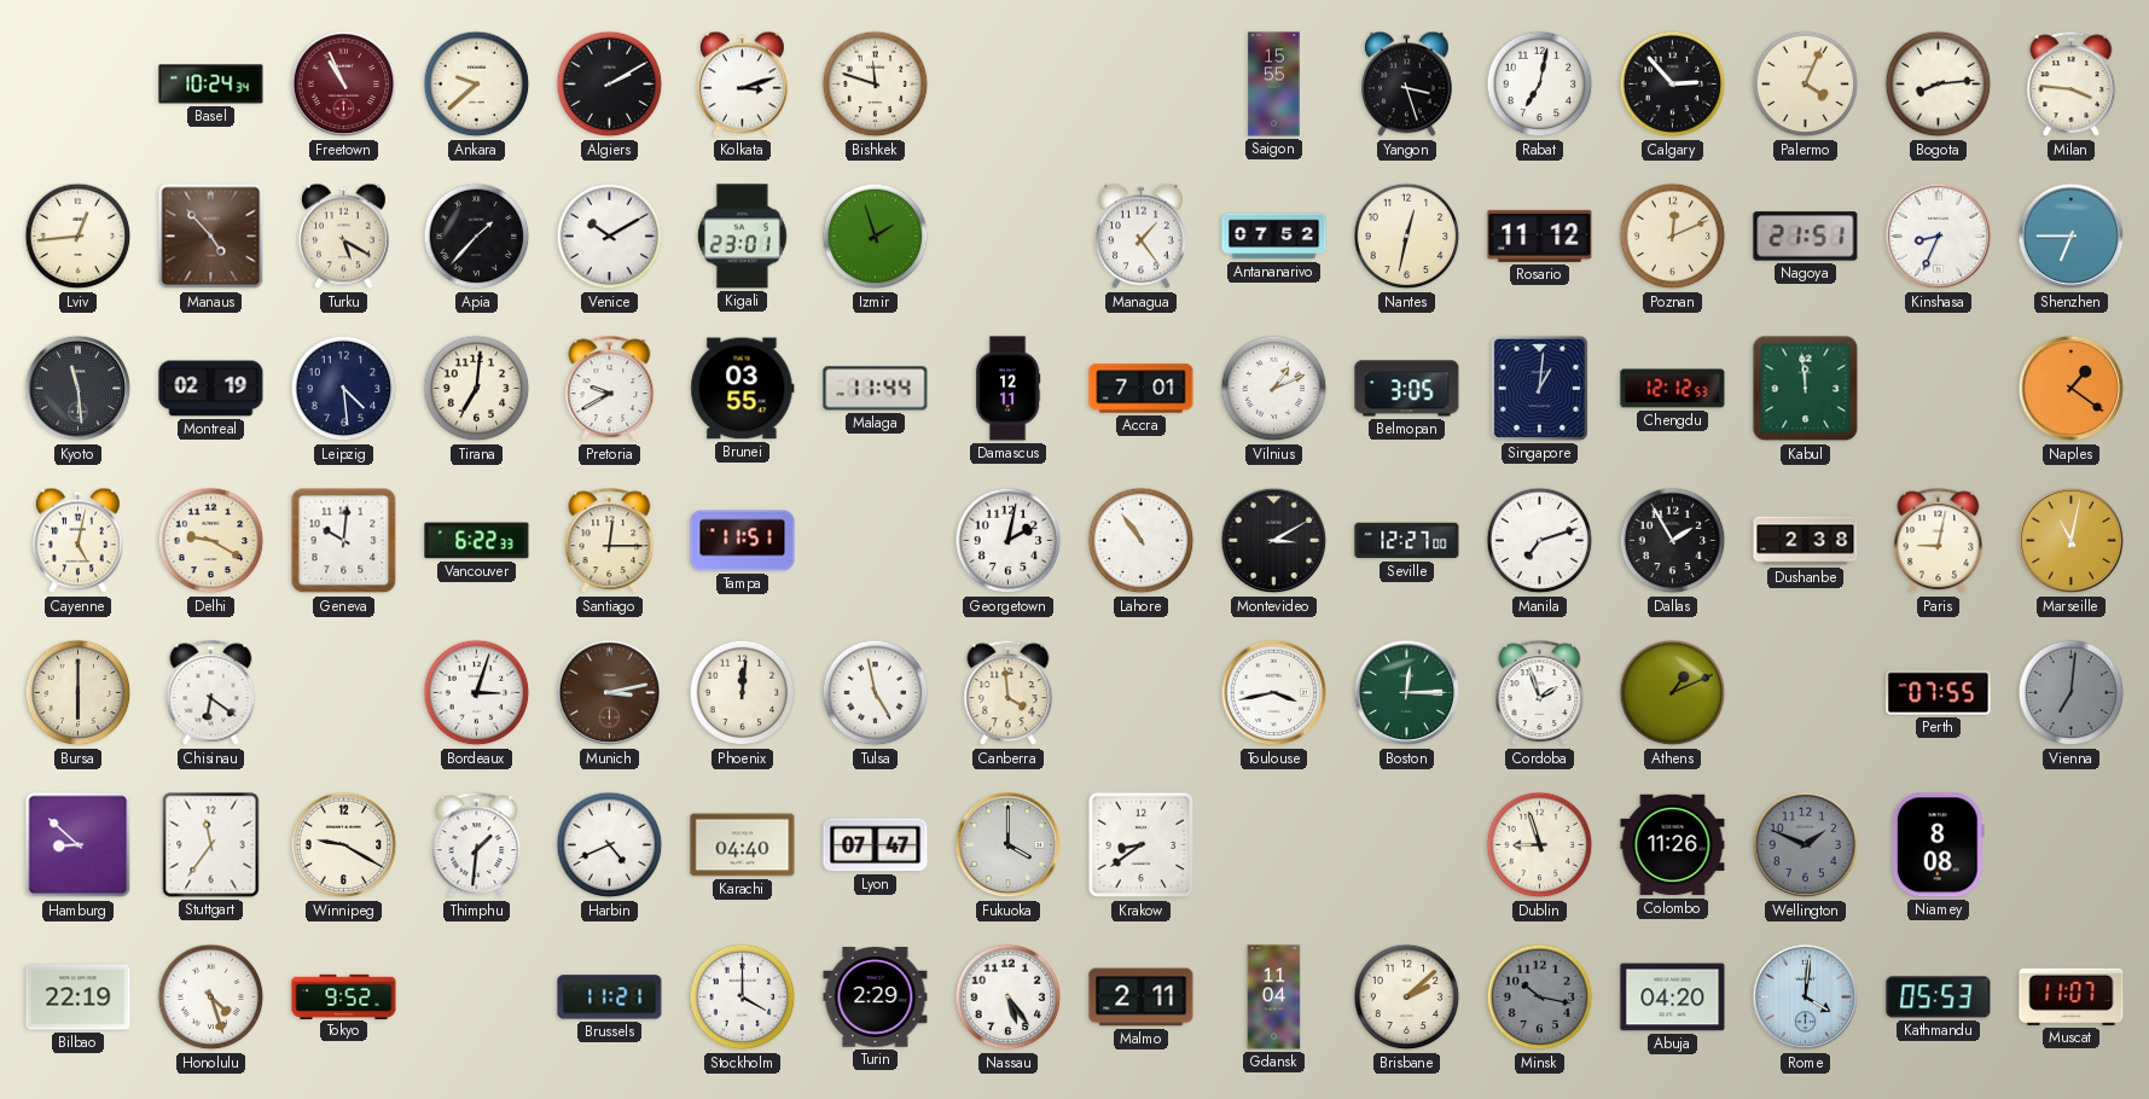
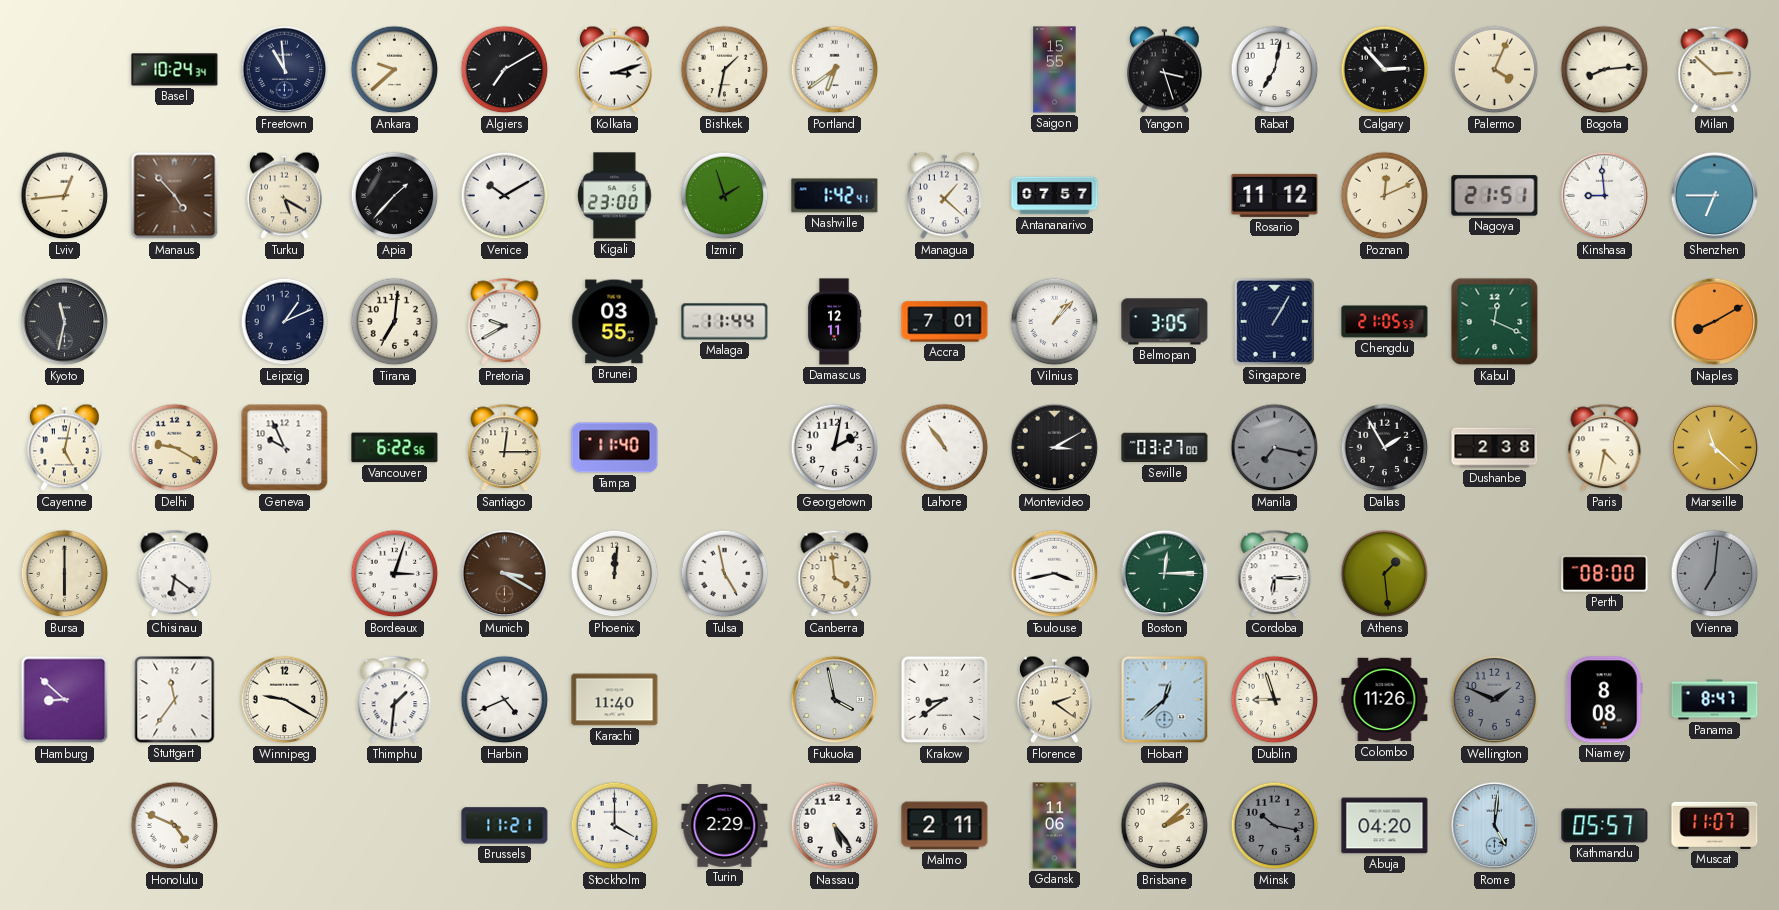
Freetown: 10:56 -> 10:59
Freetown dial: burgundy -> navy
Algiers: 2:10 -> 7:10
Bishkek: 11:48 -> 1:32
Portland: none -> 6:39
Milan: 3:46 -> 2:52
Kigali: 23:01 -> 23:00
Nashville: none -> 1:42
Managua: 1:24 -> 1:22
Antananarivo: 07:52 -> 07:57
Nantes: 12:32 -> none
Kinshasa: 8:34 -> 8:59
Kyoto: 11:29 -> 11:32
Montreal: 02:19 -> none
Leipzig: 4:29 -> 1:11
Vilnius: 1:11 -> 1:07
Singapore: 1:01 -> 1:05
Chengdu: 12:12 -> 21:05
Kabul: 11:59 -> 12:19
Naples: 1:21 -> 8:10
Geneva: 10:01 -> 9:56
Vancouver: 6:22:33 -> 6:22:56
Tampa: 11:51 -> 11:40
Seville: 12:27 -> 03:27
Manila: 7:12 -> 7:17
Manila dial: white -> grey
Paris: 9:02 -> 4:32
Marseille: 11:02 -> 11:22
Munich: 3:13 -> 3:20
Cordoba: 1:57 -> 6:15
Athens: 1:11 -> 1:29
Perth: 07:55 -> 08:00
Karachi: 04:40 -> 11:40
Lyon: 07:47 -> none
Fukuoka: 4:00 -> 3:58
Florence: none -> 2:21
Hobart: none -> 12:38
Panama: none -> 8:47
Bilbao: 22:19 -> none
Honolulu: 4:27 -> 4:49
Tokyo: 9:52 -> none
Gdansk: 11:04 -> 11:06
Rome: 4:01 -> 5:01
Kathmandu: 05:53 -> 05:57
